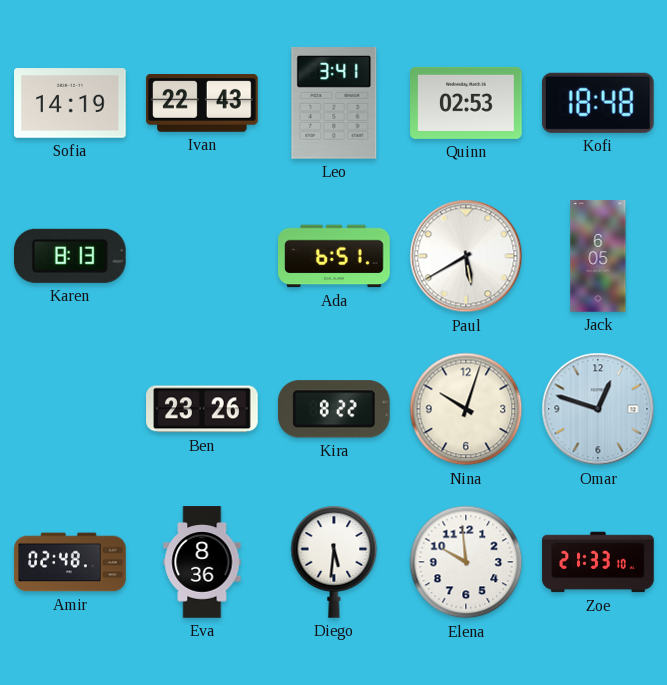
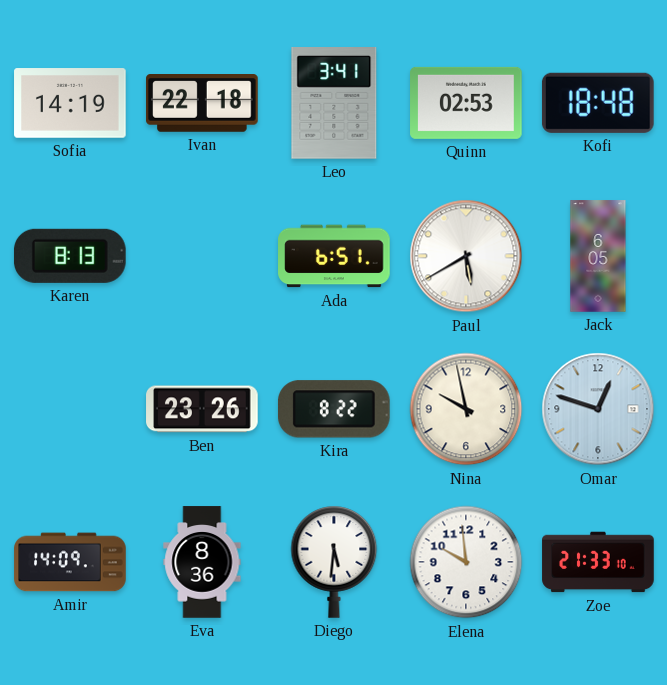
Ivan: 22:43 -> 22:18
Nina: 10:03 -> 9:58
Amir: 02:48 -> 14:09
